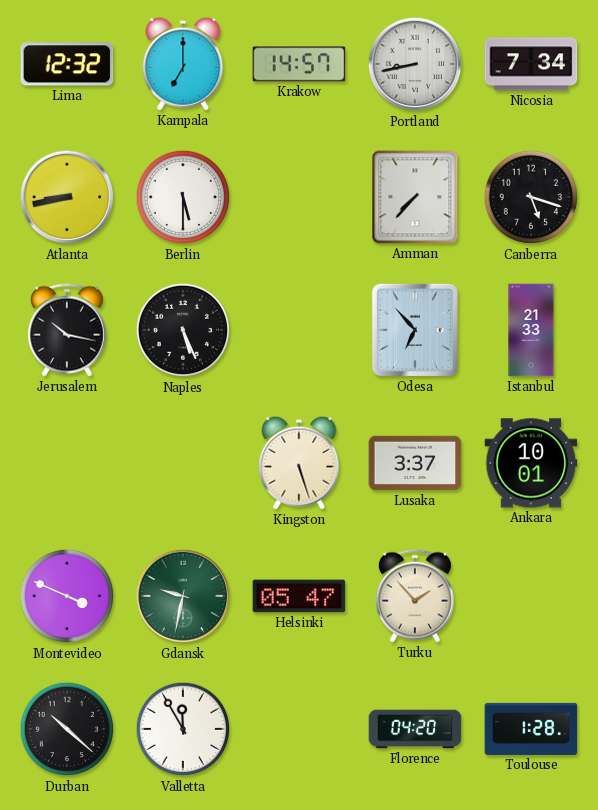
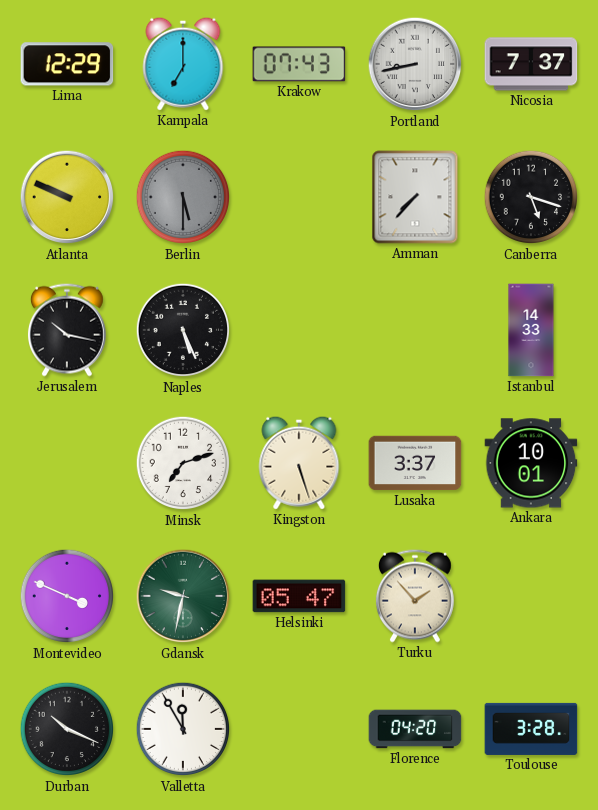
Lima: 12:32 -> 12:29
Krakow: 14:57 -> 07:43
Nicosia: 7:34 -> 7:37
Atlanta: 8:43 -> 9:49
Berlin dial: white -> grey
Odesa: 6:53 -> none
Istanbul: 21:33 -> 14:33
Minsk: none -> 7:12
Durban: 10:22 -> 10:19
Toulouse: 1:28 -> 3:28
